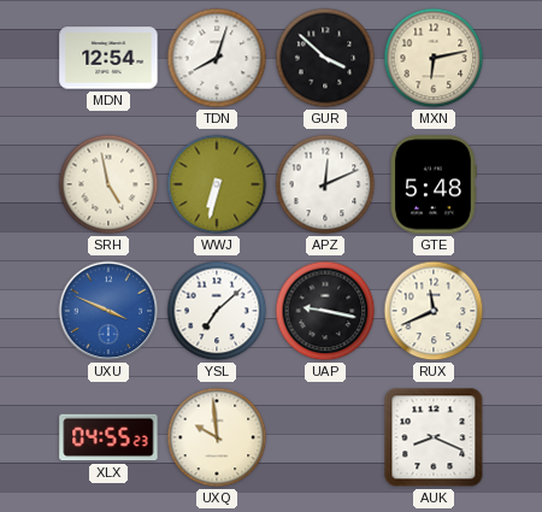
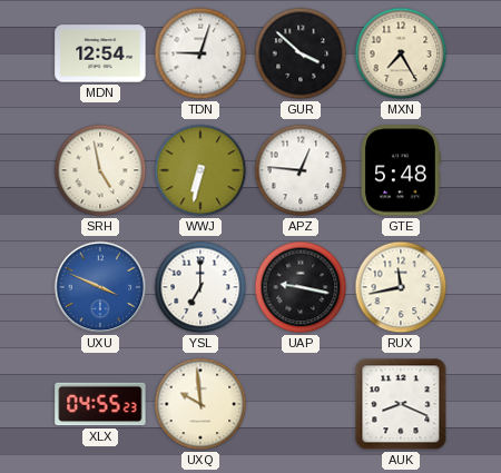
TDN: 8:03 -> 9:03
MXN: 6:13 -> 7:25
APZ: 12:11 -> 12:46
YSL: 7:08 -> 7:00
RUX: 11:41 -> 11:43
